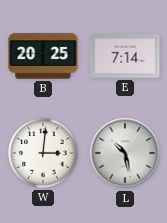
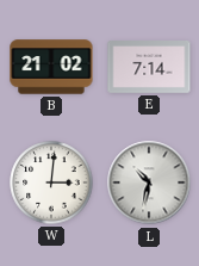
B: 20:25 -> 21:02
L: 10:28 -> 10:32
